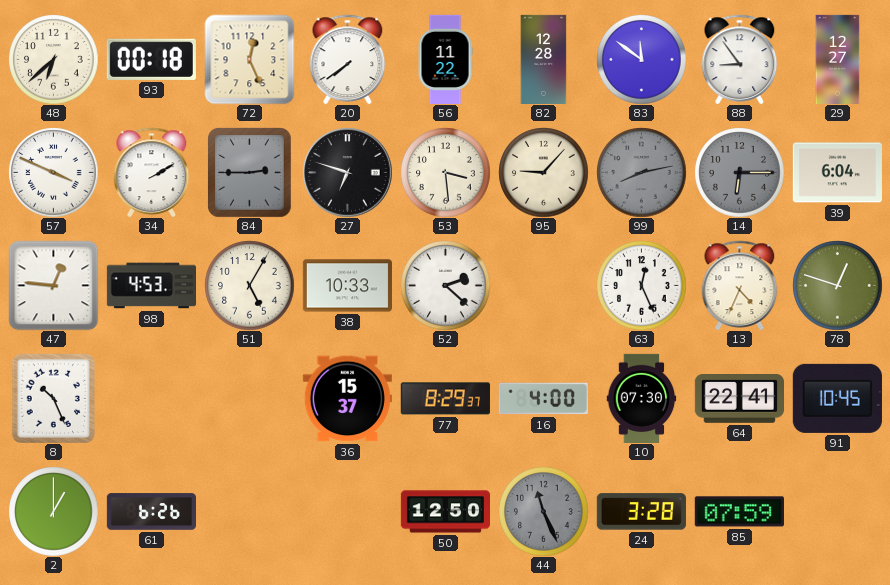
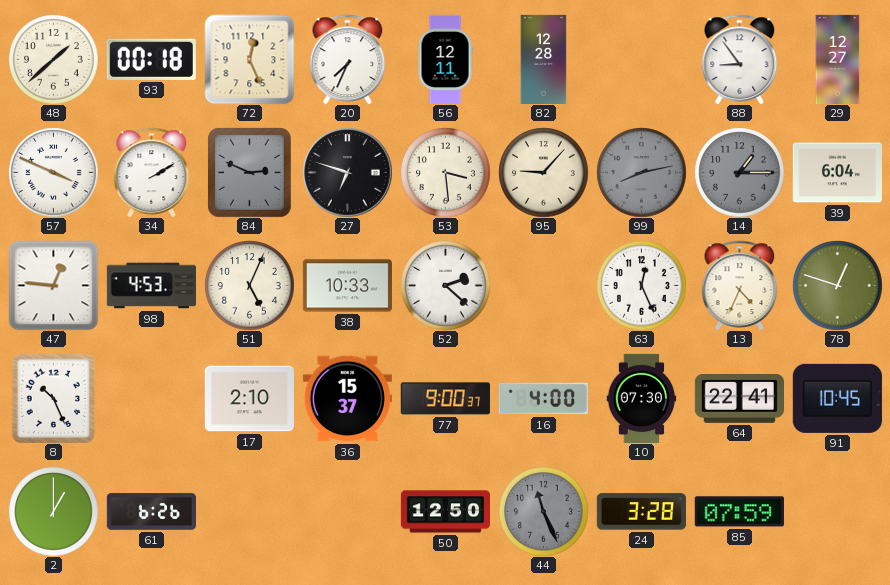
48: 6:38 -> 1:38
20: 7:39 -> 7:34
56: 11:22 -> 12:11
83: 11:51 -> none
84: 2:45 -> 2:49
14: 6:15 -> 1:15
51: 5:05 -> 5:04
17: none -> 2:10
77: 8:29 -> 9:00
